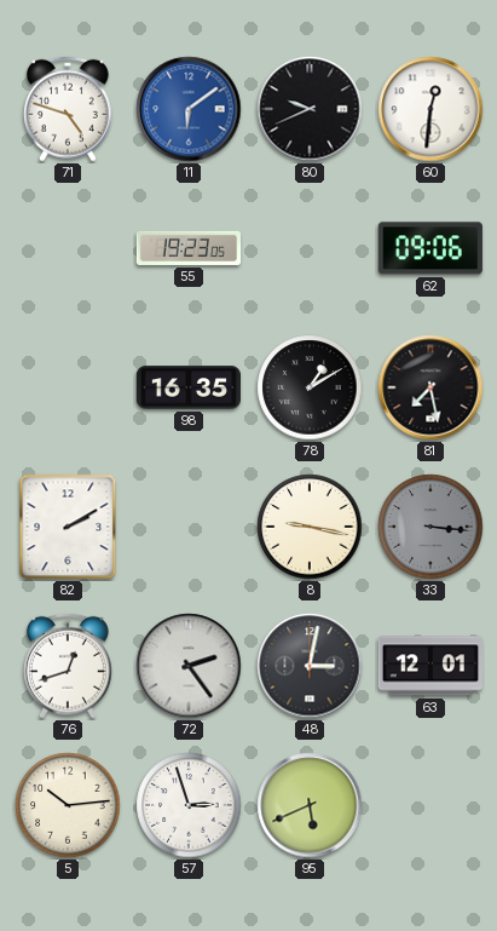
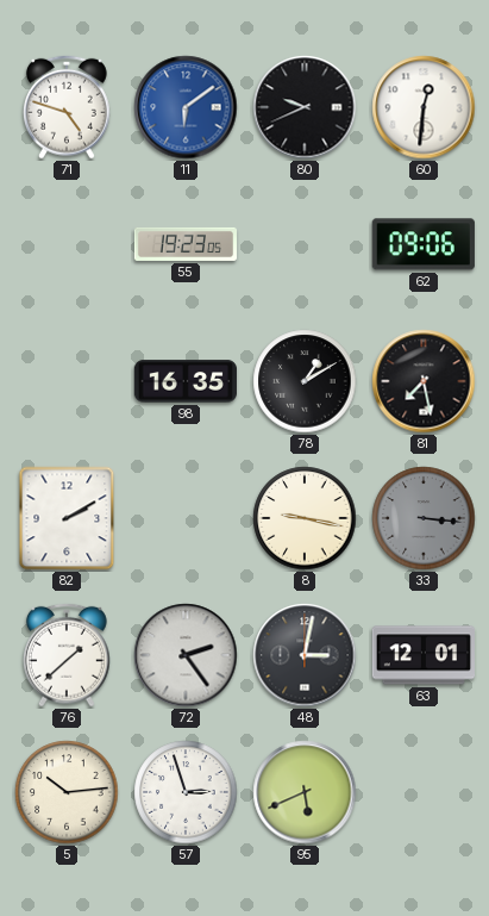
76: 12:42 -> 1:38
